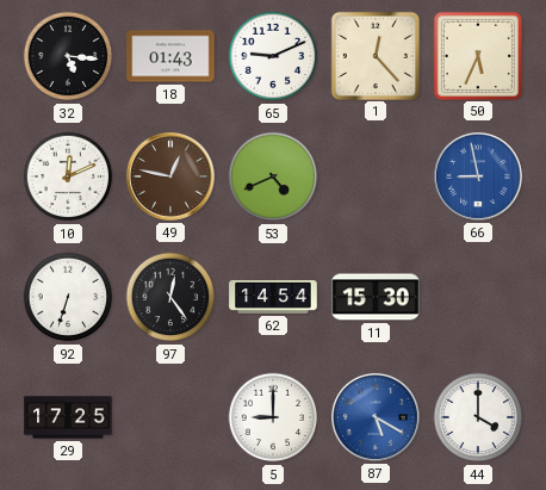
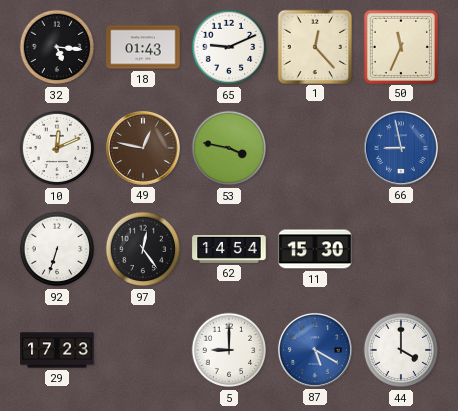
50: 5:34 -> 11:34
53: 4:41 -> 3:47
29: 17:25 -> 17:23
